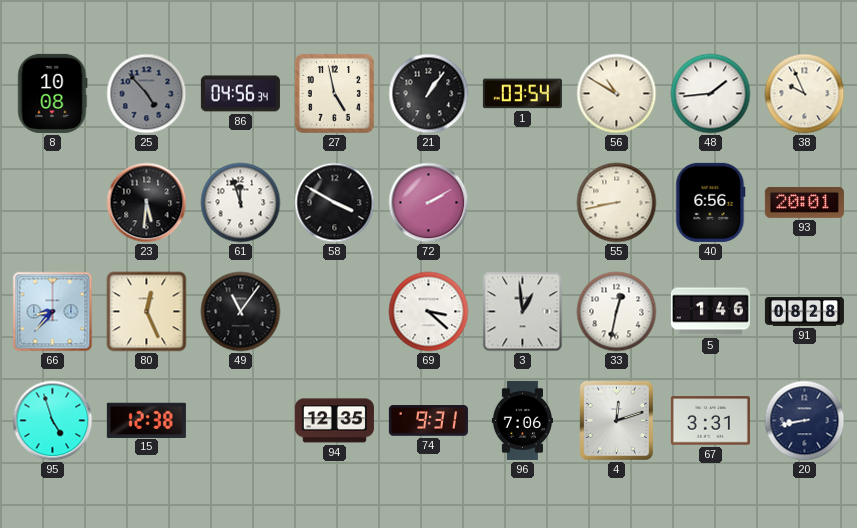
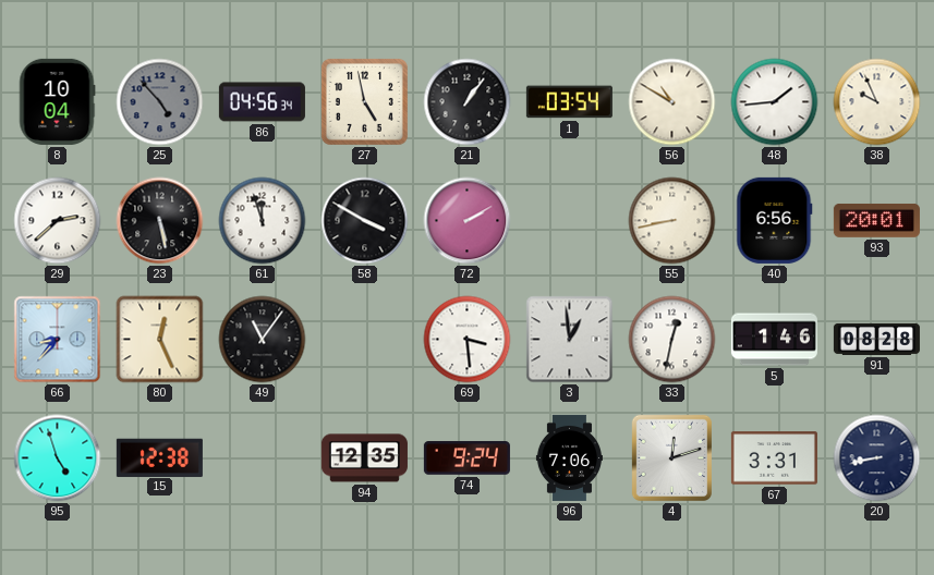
8: 10:08 -> 10:04
29: none -> 2:38
23: 5:31 -> 5:28
69: 3:22 -> 3:29
74: 9:31 -> 9:24
